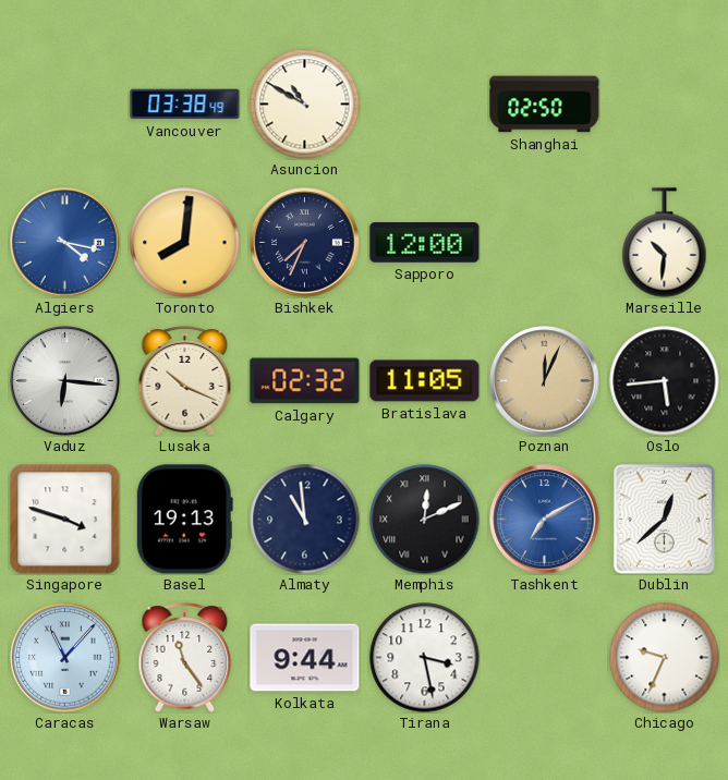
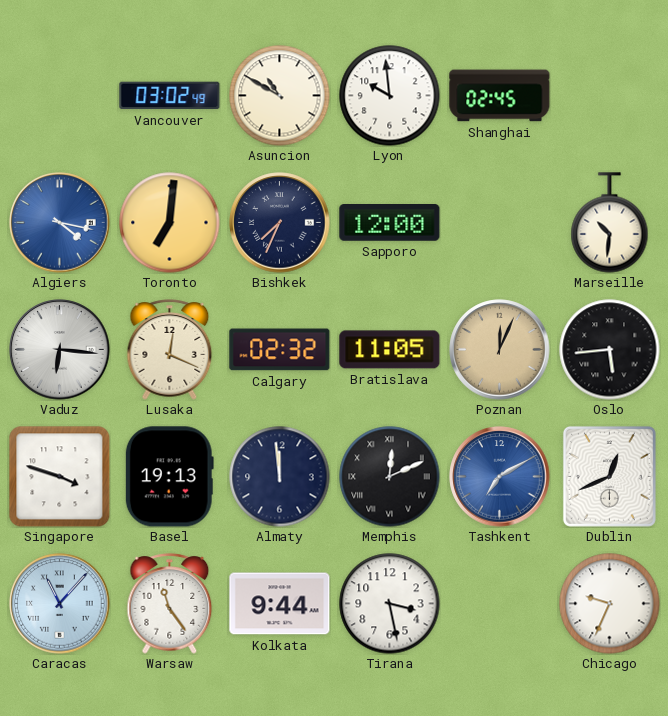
Vancouver: 03:38 -> 03:02
Lyon: none -> 9:59
Shanghai: 02:50 -> 02:45
Toronto: 8:01 -> 7:01
Lusaka: 10:19 -> 12:19
Almaty: 10:59 -> 11:59
Dublin: 12:38 -> 12:41
